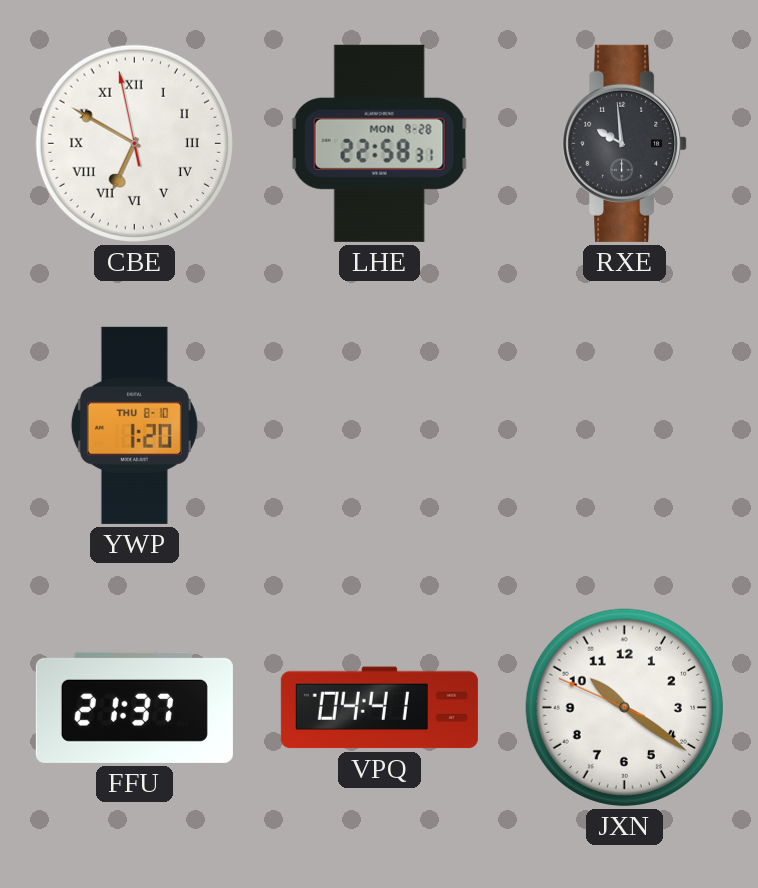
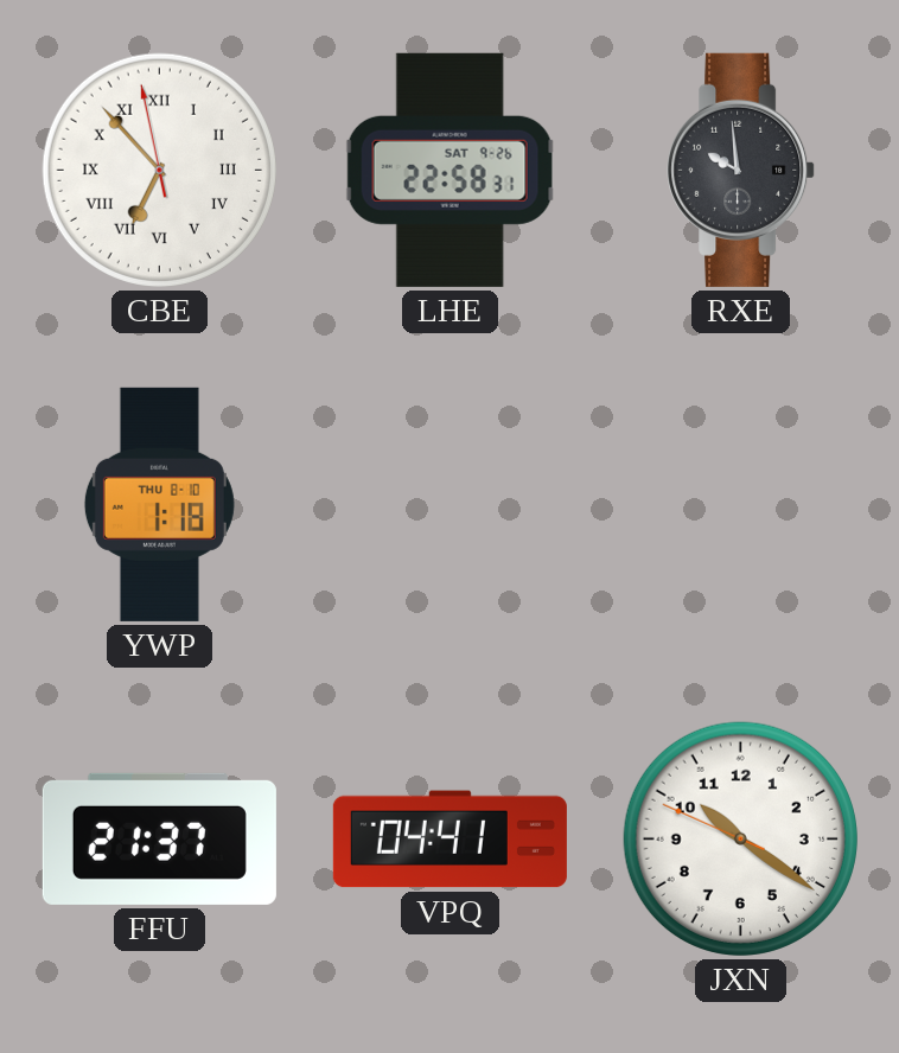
CBE: 6:49 -> 6:52
LHE date: MON 9-28 -> SAT 9-26
YWP: 1:20 -> 1:18
